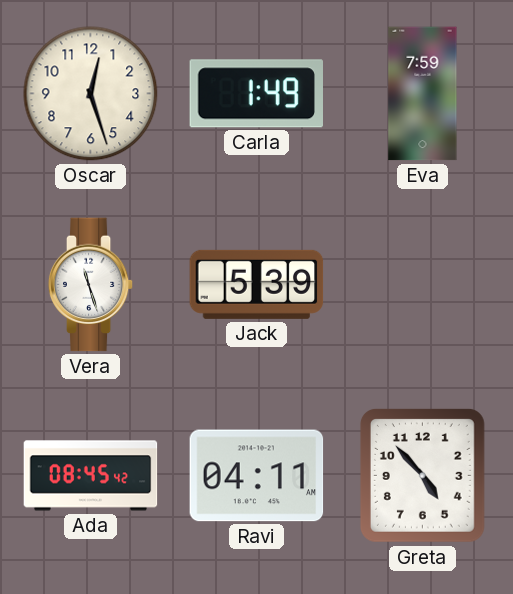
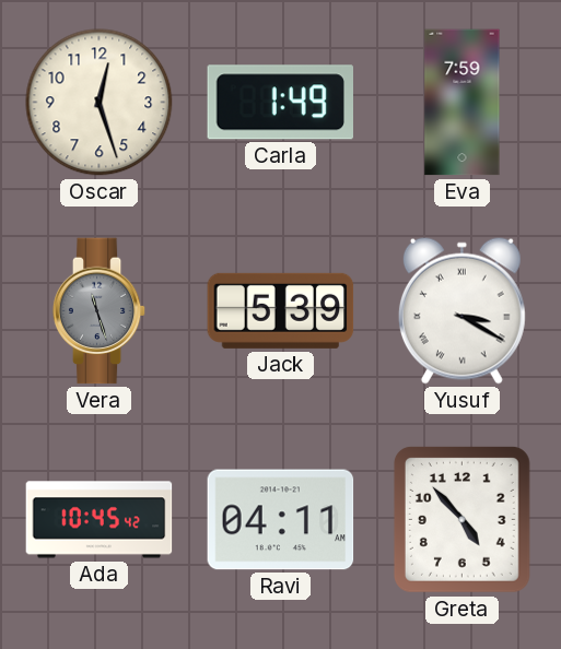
Vera dial: white -> grey
Yusuf: none -> 3:20
Ada: 08:45 -> 10:45
